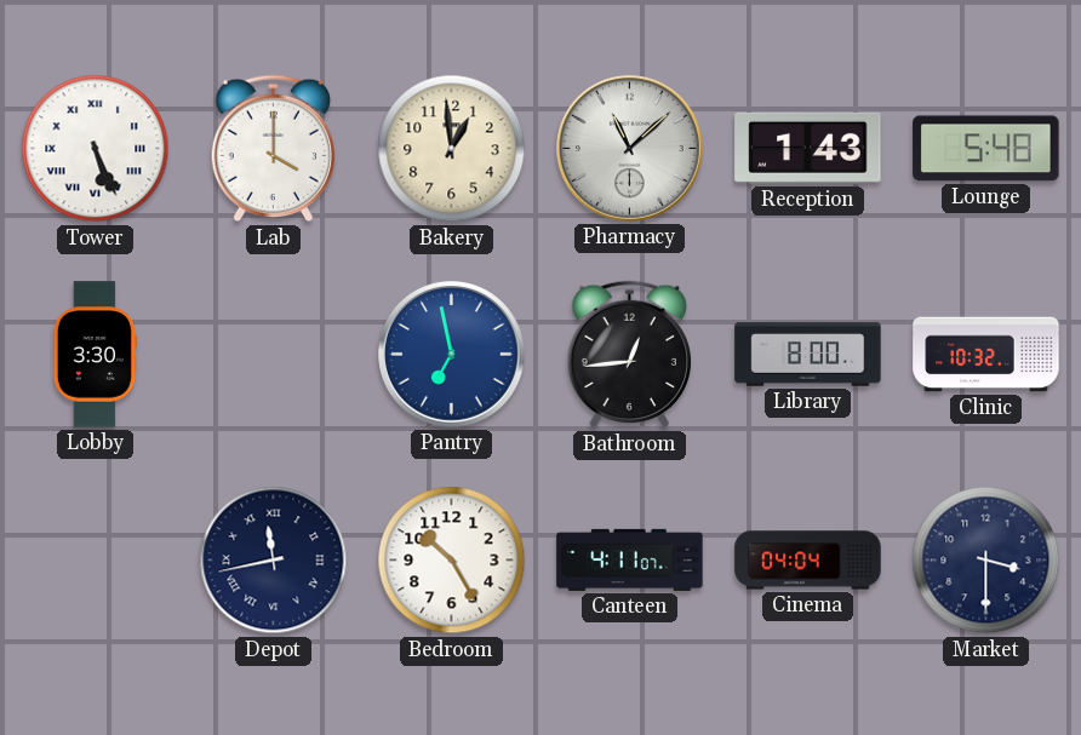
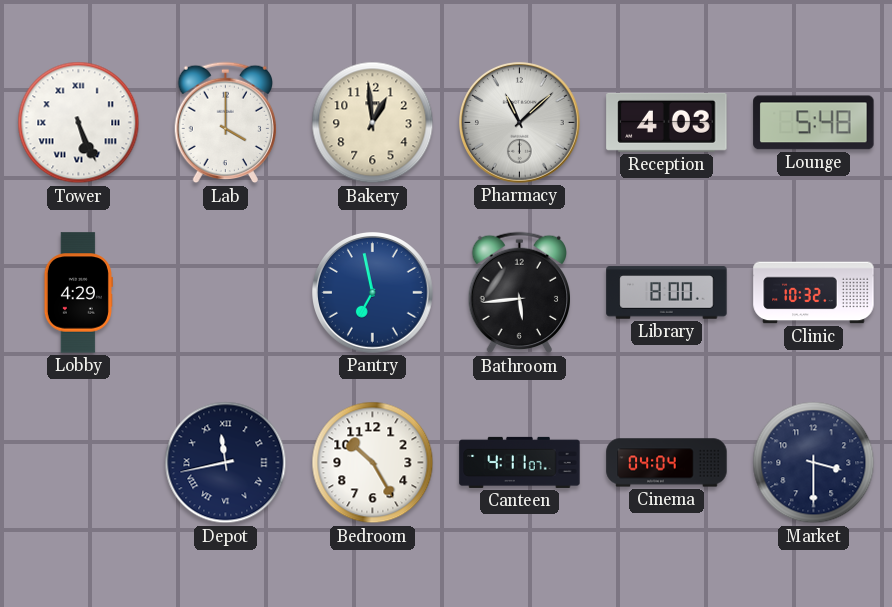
Reception: 1:43 -> 4:03
Lobby: 3:30 -> 4:29
Bathroom: 12:44 -> 5:44
